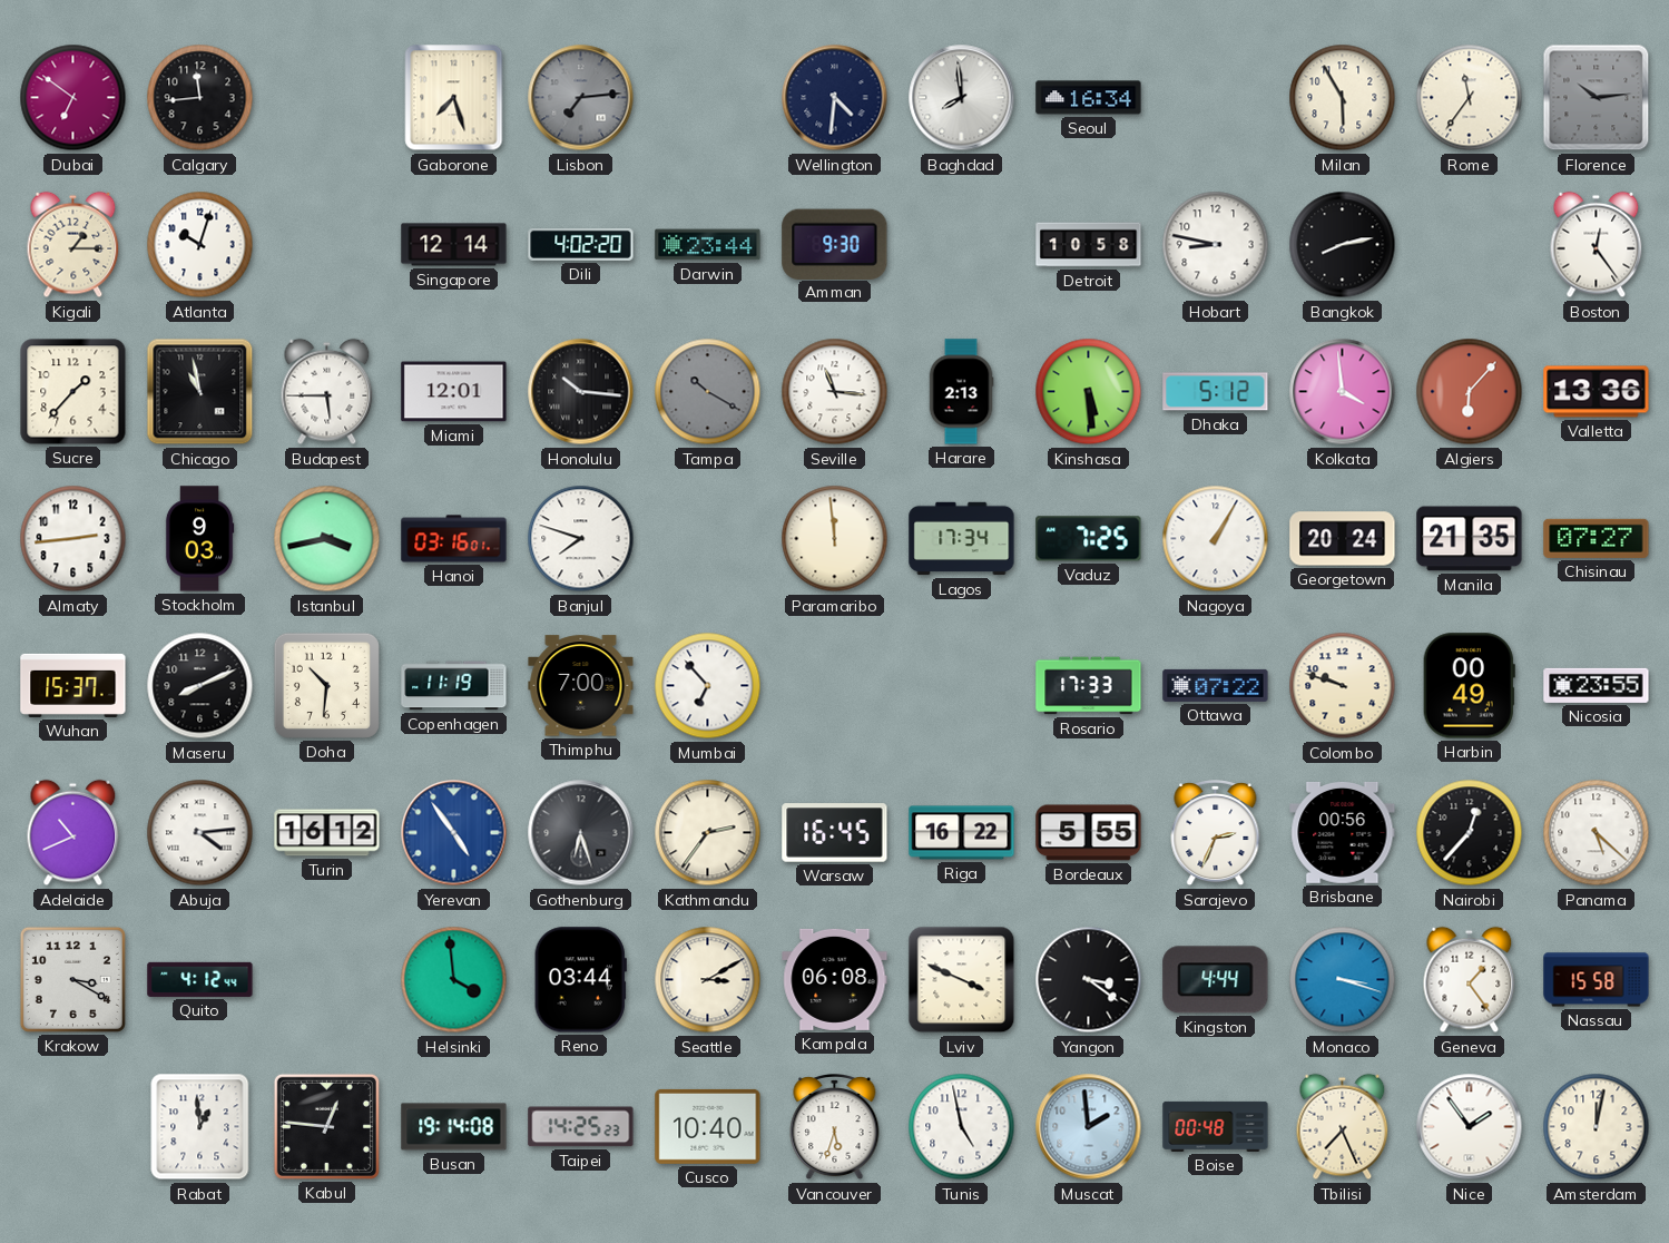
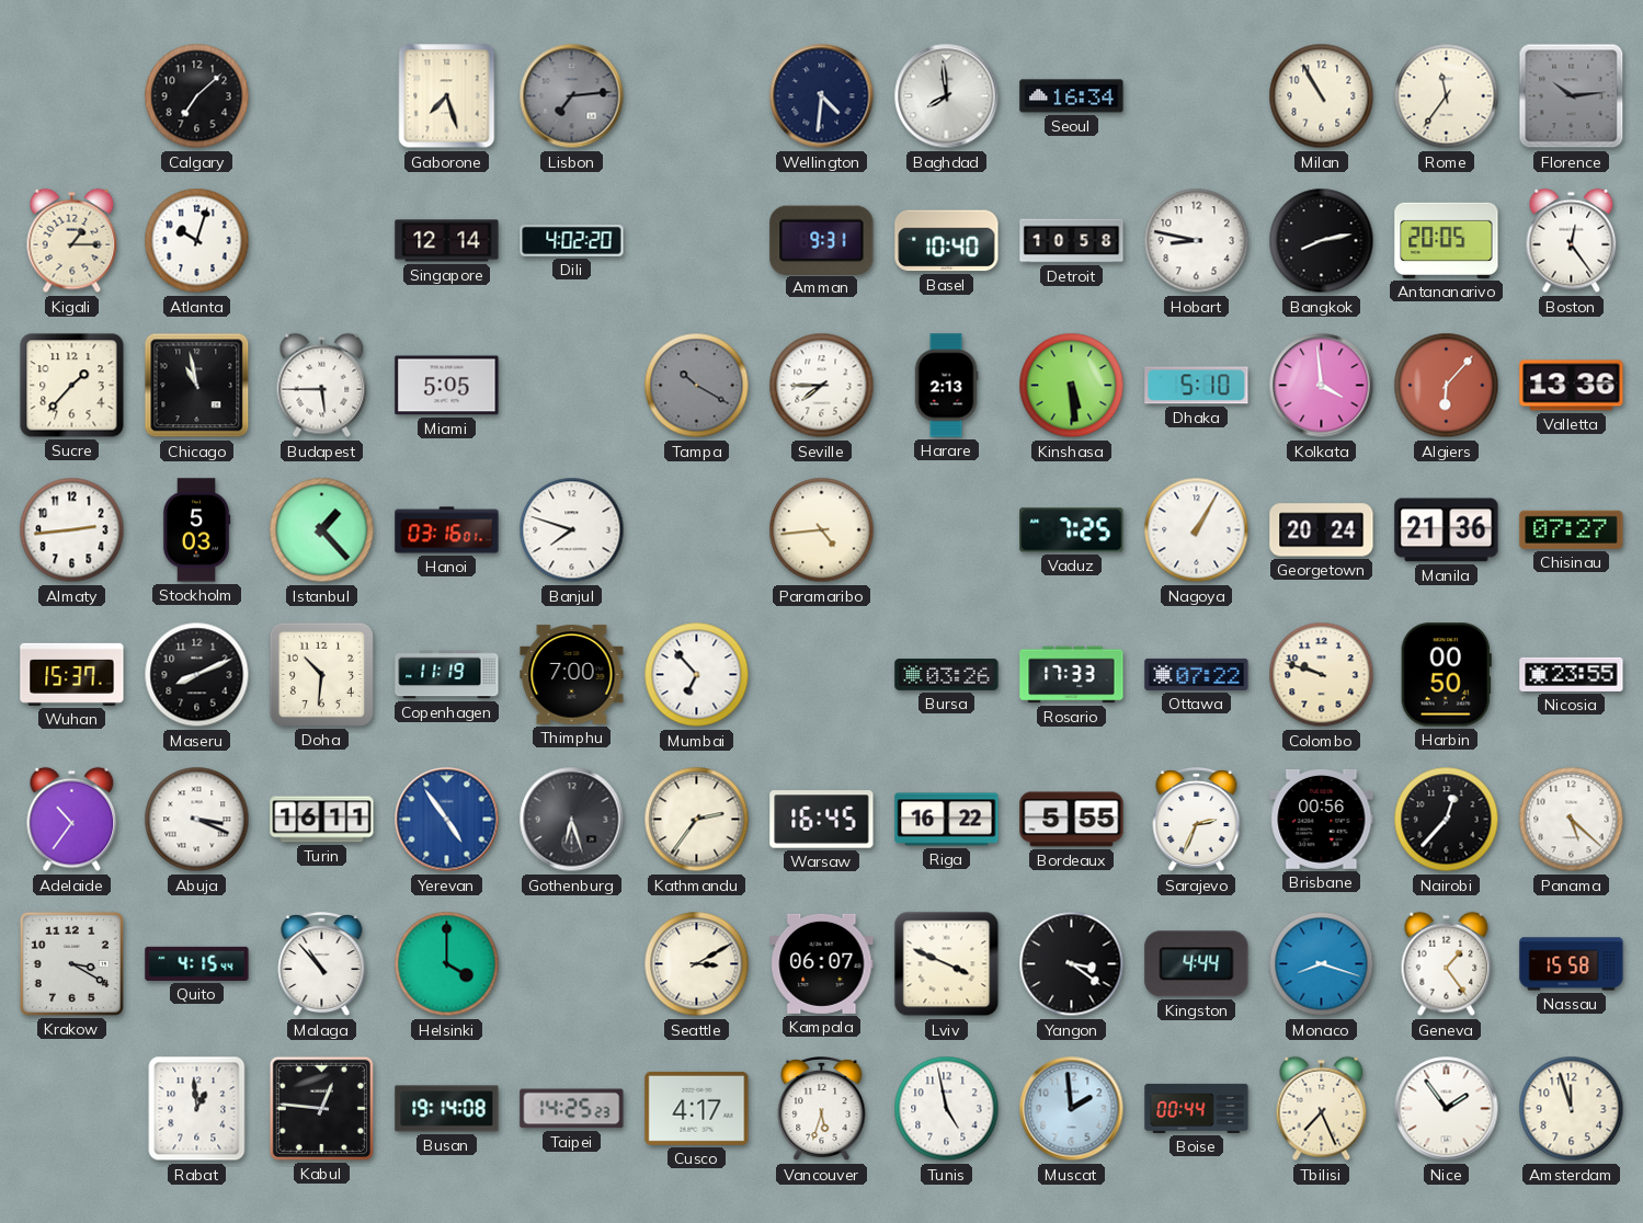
Dubai: 6:51 -> none
Calgary: 11:44 -> 7:08
Milan: 5:55 -> 10:55
Darwin: 23:44 -> none
Amman: 9:30 -> 9:31
Basel: none -> 10:40
Antananarivo: none -> 20:05
Miami: 12:01 -> 5:05
Honolulu: 10:16 -> none
Seville: 11:16 -> 7:45
Dhaka: 5:12 -> 5:10
Stockholm: 9:03 -> 5:03
Istanbul: 3:43 -> 1:23
Paramaribo: 11:59 -> 4:44
Lagos: 17:34 -> none
Manila: 21:35 -> 21:36
Bursa: none -> 03:26
Harbin: 00:49 -> 00:50
Adelaide: 10:41 -> 10:36
Abuja: 4:14 -> 3:19
Turin: 16:12 -> 16:11
Quito: 4:12 -> 4:15
Malaga: none -> 10:53
Helsinki: 3:59 -> 4:00
Reno: 03:44 -> none
Kampala: 06:08 -> 06:07
Monaco: 3:18 -> 8:18
Cusco: 10:40 -> 4:17
Boise: 00:48 -> 00:44
Amsterdam: 12:02 -> 11:57
